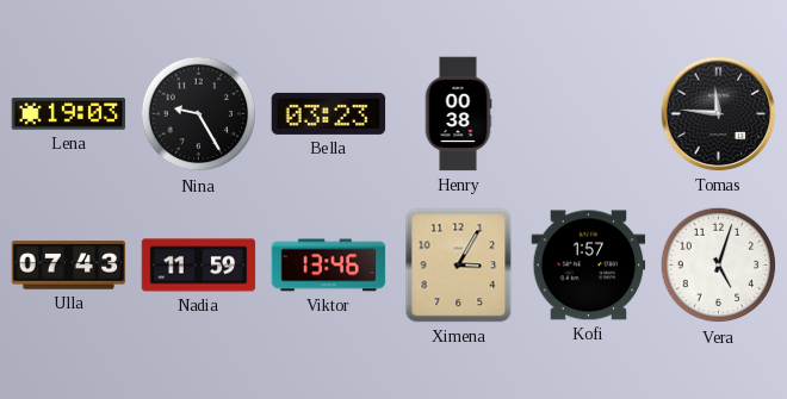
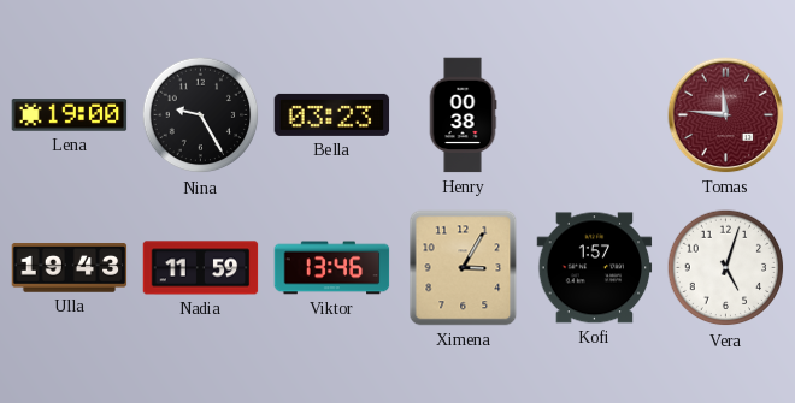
Lena: 19:03 -> 19:00
Tomas dial: black -> burgundy
Ulla: 07:43 -> 19:43
